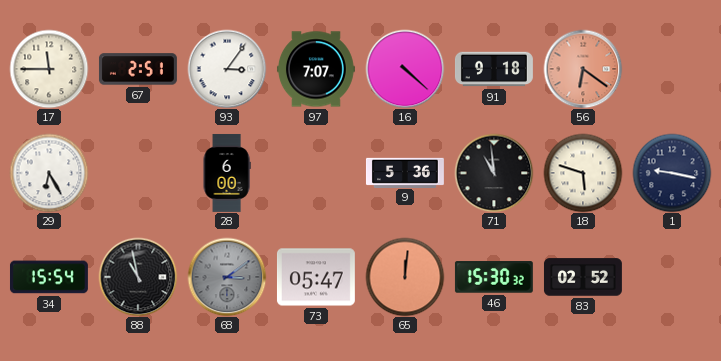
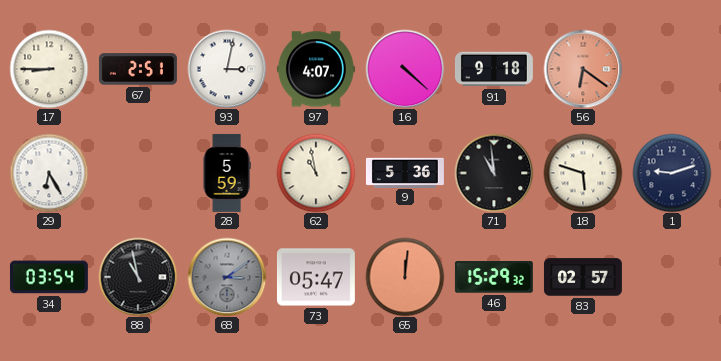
17: 11:45 -> 8:45
93: 3:06 -> 3:02
97: 7:07 -> 4:07
28: 6:00 -> 5:59
62: none -> 10:58
1: 9:17 -> 9:12
34: 15:54 -> 03:54
46: 15:30 -> 15:29
83: 02:52 -> 02:57
